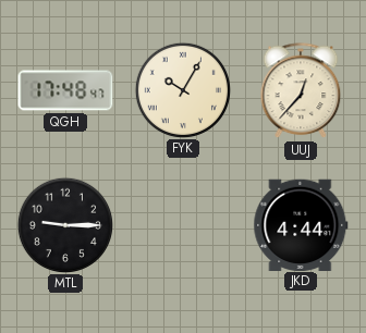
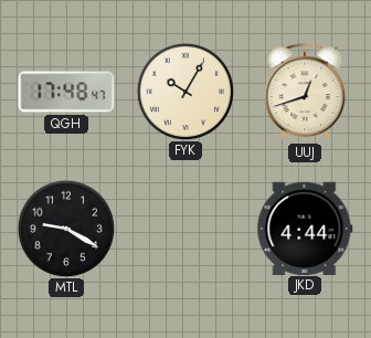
UUJ: 12:37 -> 12:42
MTL: 9:15 -> 9:20
